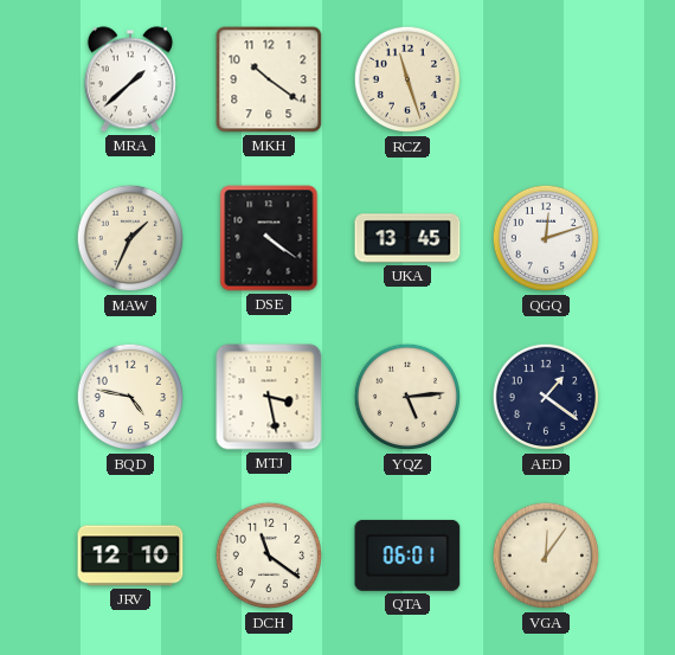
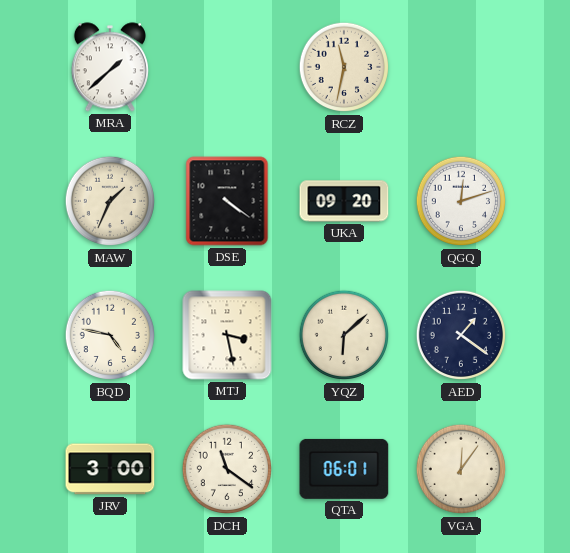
MKH: 10:21 -> none
RCZ: 11:27 -> 11:32
UKA: 13:45 -> 09:20
YQZ: 5:14 -> 6:08
JRV: 12:10 -> 3:00
